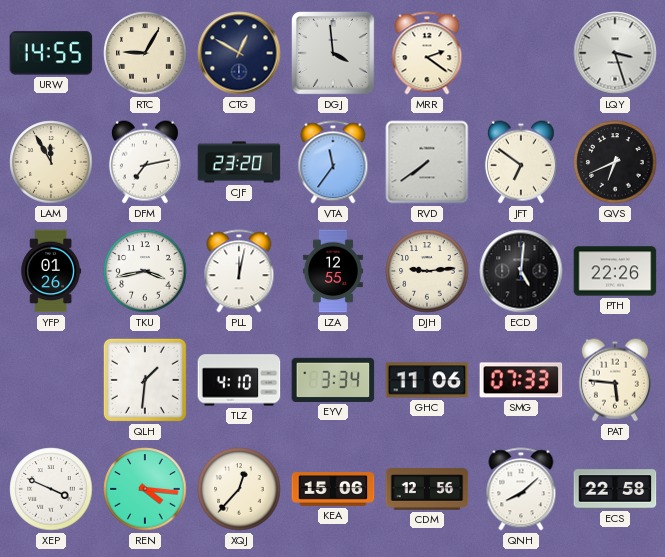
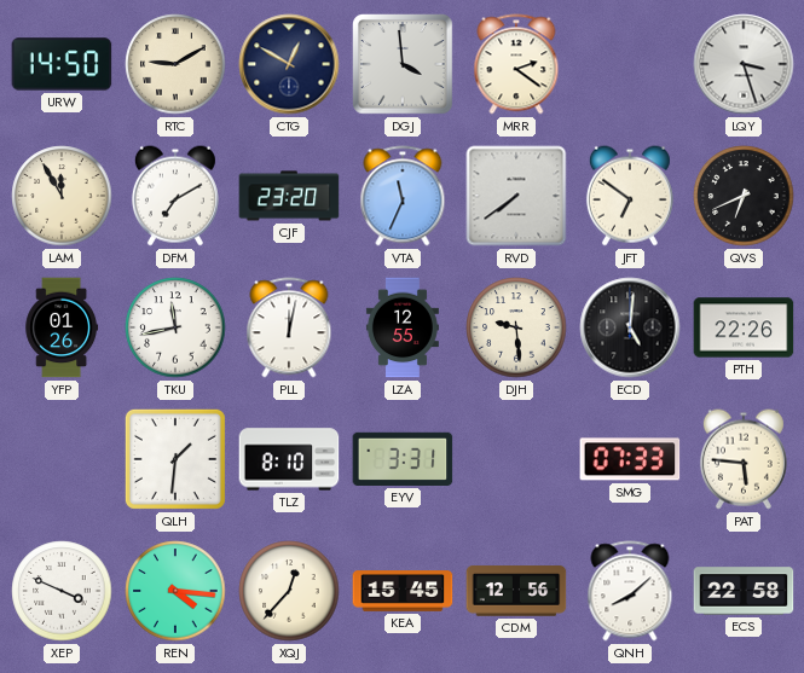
URW: 14:55 -> 14:50
RTC: 9:05 -> 9:10
DFM: 7:13 -> 7:10
VTA: 11:36 -> 11:34
TKU: 3:43 -> 11:43
DJH: 9:14 -> 9:29
TLZ: 4:10 -> 8:10
EYV: 3:34 -> 3:31
GHC: 11:06 -> none
KEA: 15:06 -> 15:45
